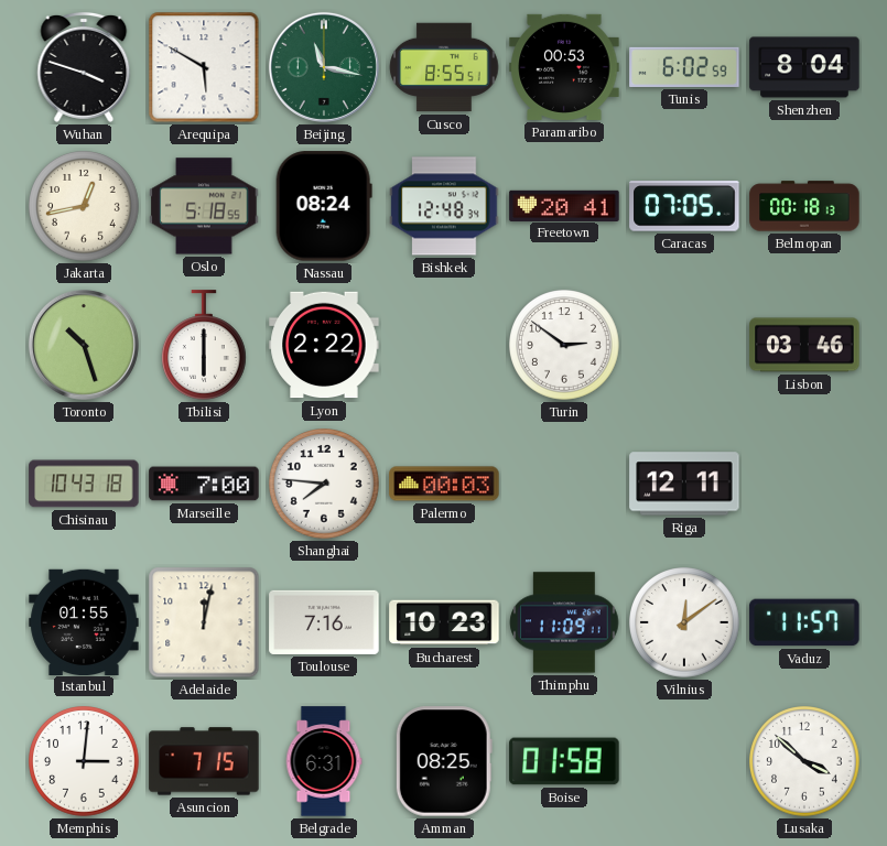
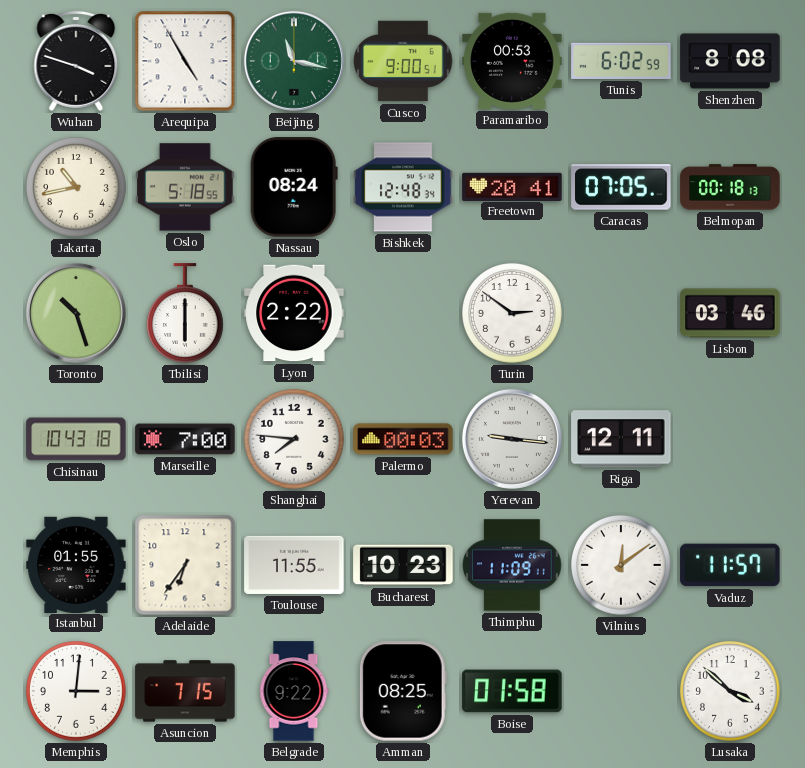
Arequipa: 5:50 -> 4:55
Cusco: 8:55 -> 9:00
Shenzhen: 8:04 -> 8:08
Jakarta: 12:43 -> 10:43
Yerevan: none -> 9:16
Adelaide: 12:02 -> 6:36
Toulouse: 7:16 -> 11:55
Belgrade: 6:31 -> 9:22
